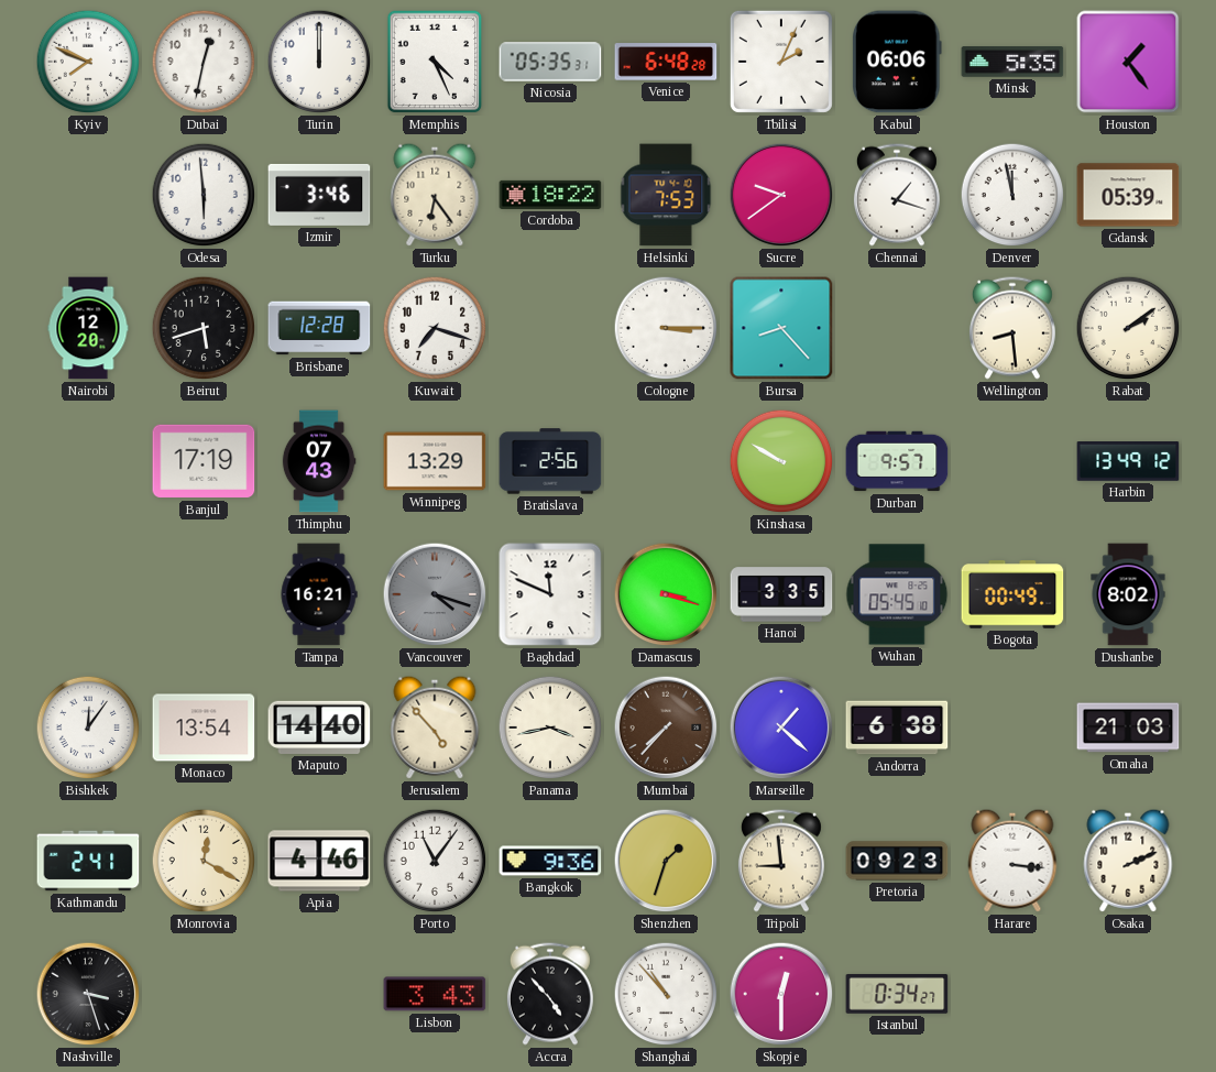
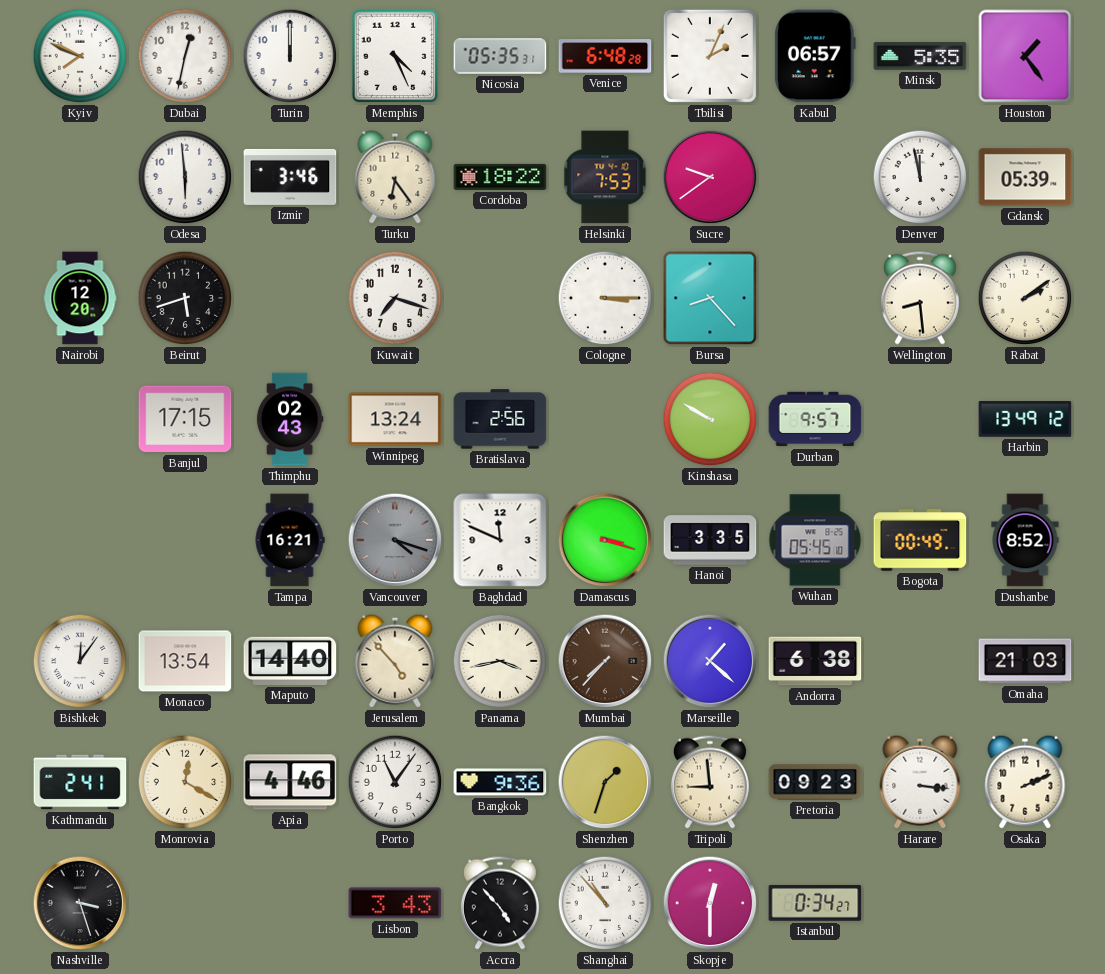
Kabul: 06:06 -> 06:57
Chennai: 1:18 -> none
Brisbane: 12:28 -> none
Banjul: 17:19 -> 17:15
Thimphu: 07:43 -> 02:43
Winnipeg: 13:29 -> 13:24
Dushanbe: 8:02 -> 8:52
